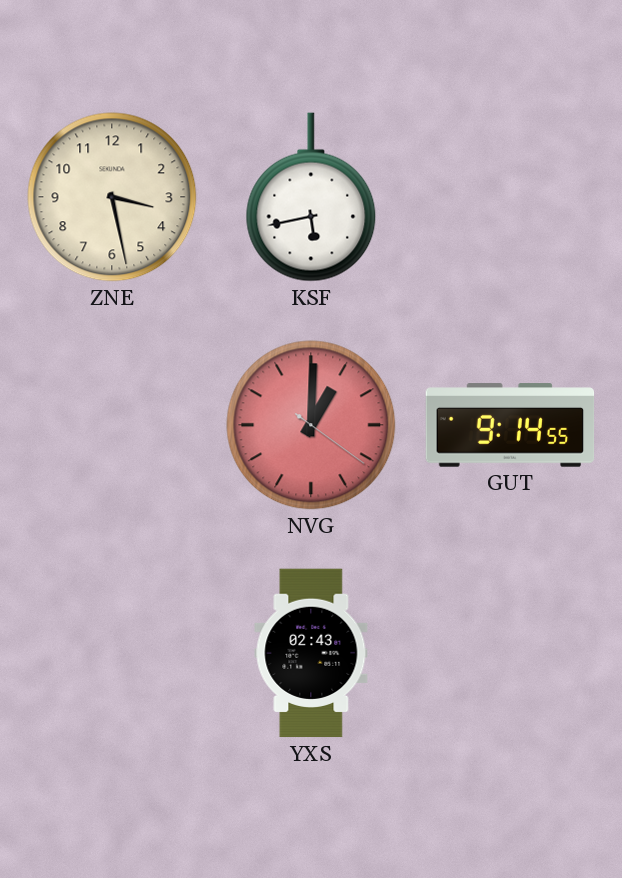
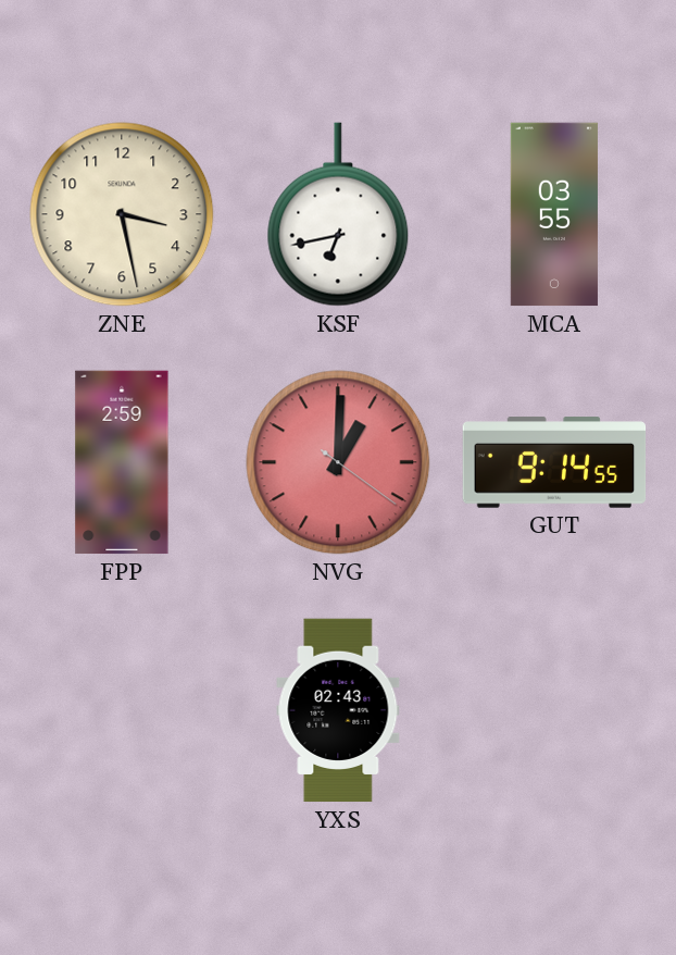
KSF: 5:43 -> 6:43
MCA: none -> 03:55
FPP: none -> 2:59
